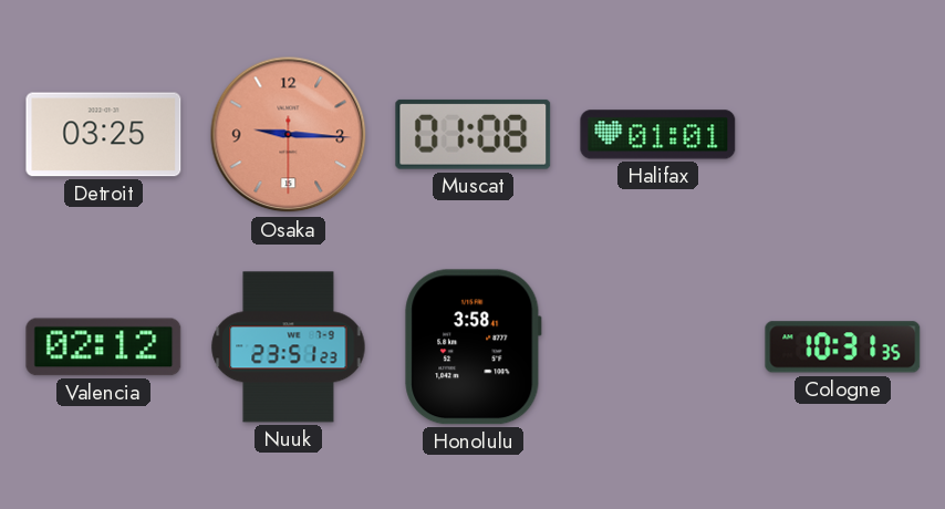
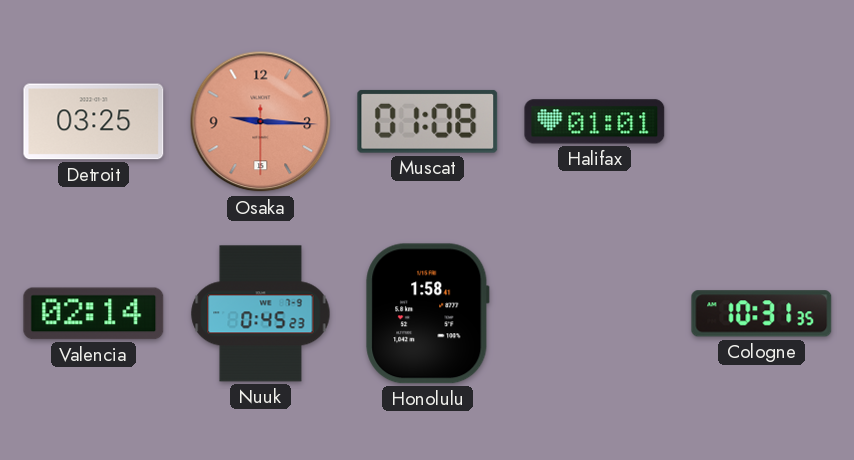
Valencia: 02:12 -> 02:14
Nuuk: 23:51 -> 0:45
Honolulu: 3:58 -> 1:58
